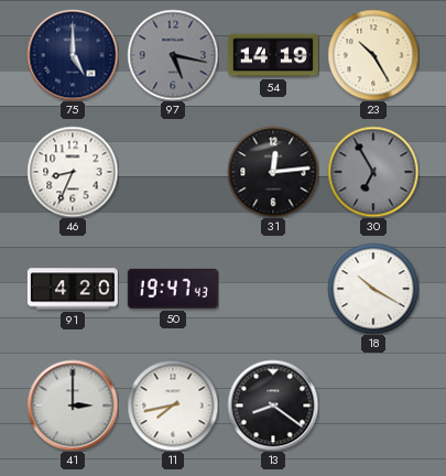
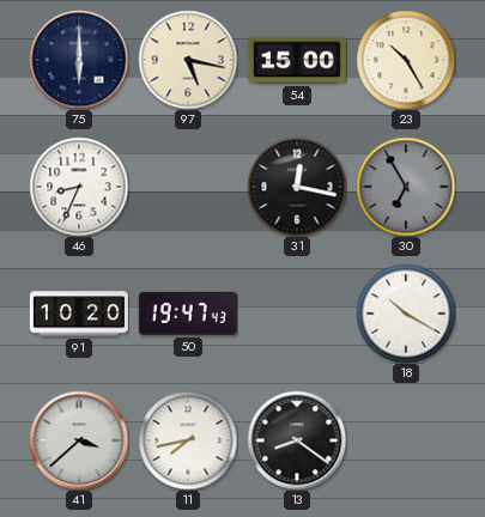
75: 5:00 -> 6:00
97 dial: grey -> cream
54: 14:19 -> 15:00
31: 12:14 -> 12:17
91: 4:20 -> 10:20
41: 3:00 -> 3:38
